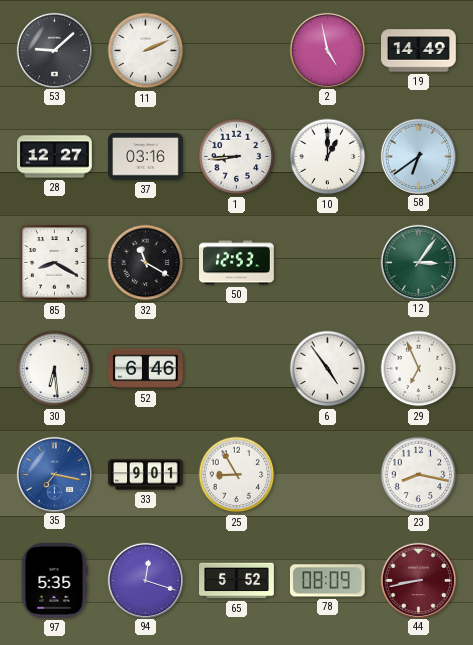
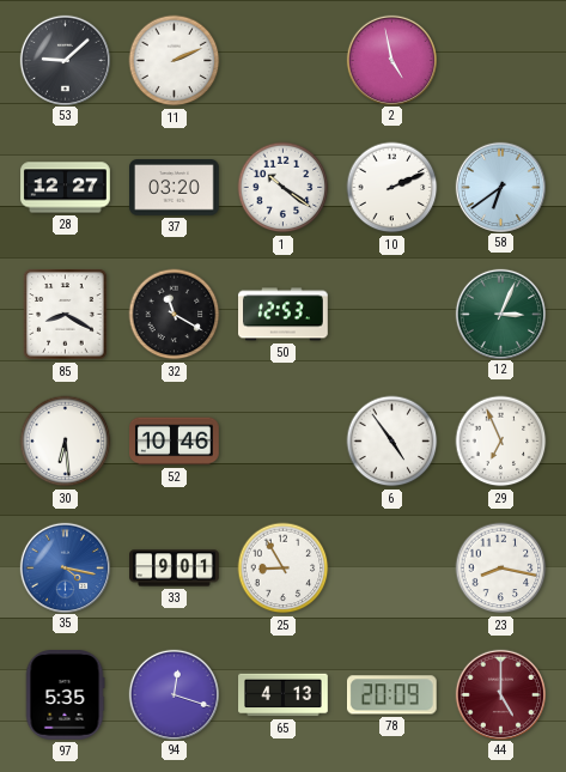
19: 14:49 -> none
37: 03:16 -> 03:20
1: 8:44 -> 10:21
10: 1:00 -> 2:11
12: 3:06 -> 3:04
52: 6:46 -> 10:46
35: 7:17 -> 4:17
65: 5:52 -> 4:13
78: 08:09 -> 20:09
44: 8:43 -> 5:00
